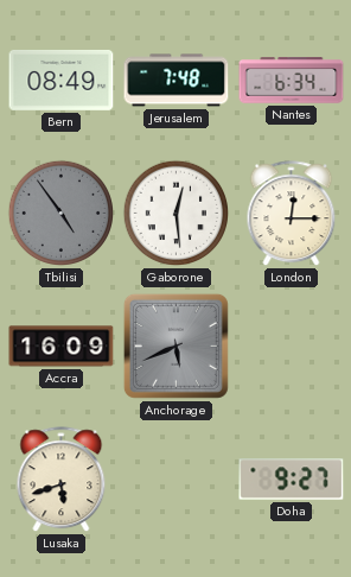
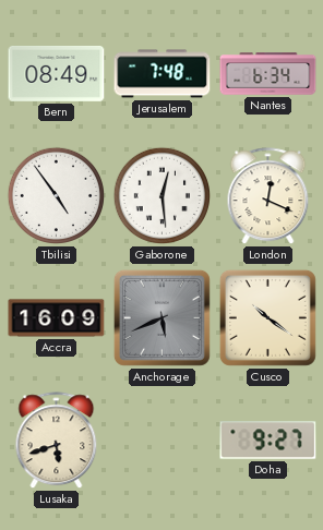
Tbilisi dial: grey -> white
London: 12:15 -> 12:19
Cusco: none -> 10:21
